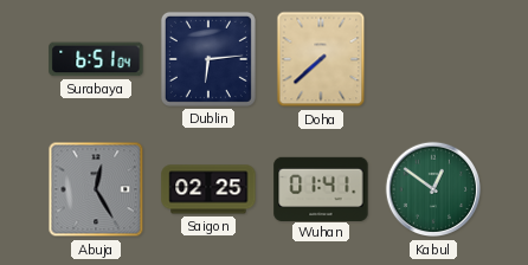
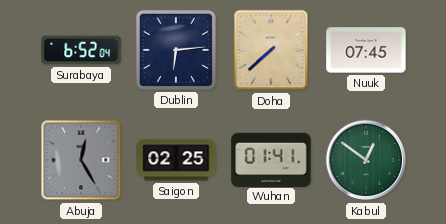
Surabaya: 6:51 -> 6:52
Nuuk: none -> 07:45
